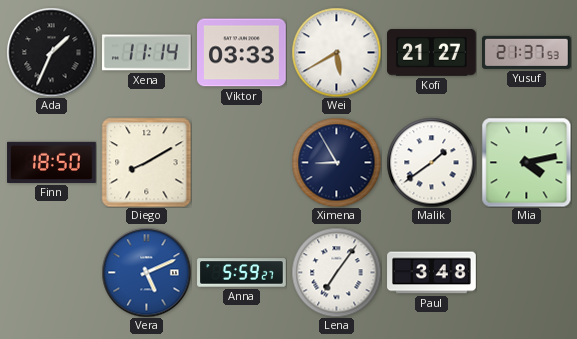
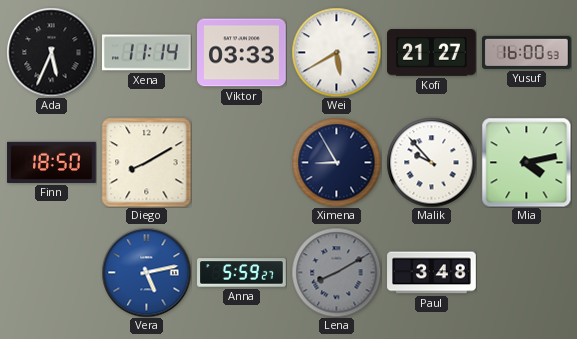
Ada: 1:34 -> 5:34
Yusuf: 21:37 -> 16:00
Malik: 1:39 -> 9:53
Vera: 5:11 -> 5:13
Lena: 7:06 -> 8:10
Lena dial: white -> grey
